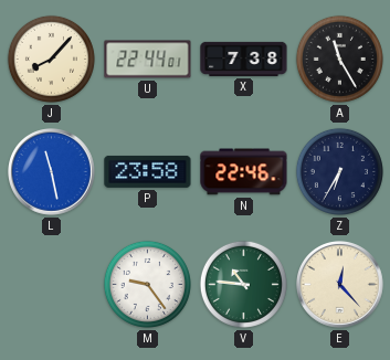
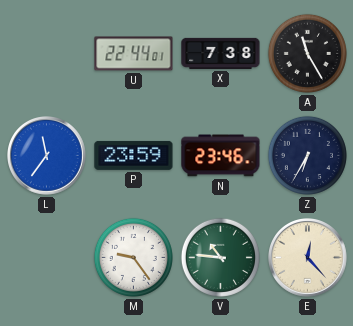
J: 8:07 -> none
L: 11:28 -> 11:36
P: 23:58 -> 23:59
N: 22:46 -> 23:46
